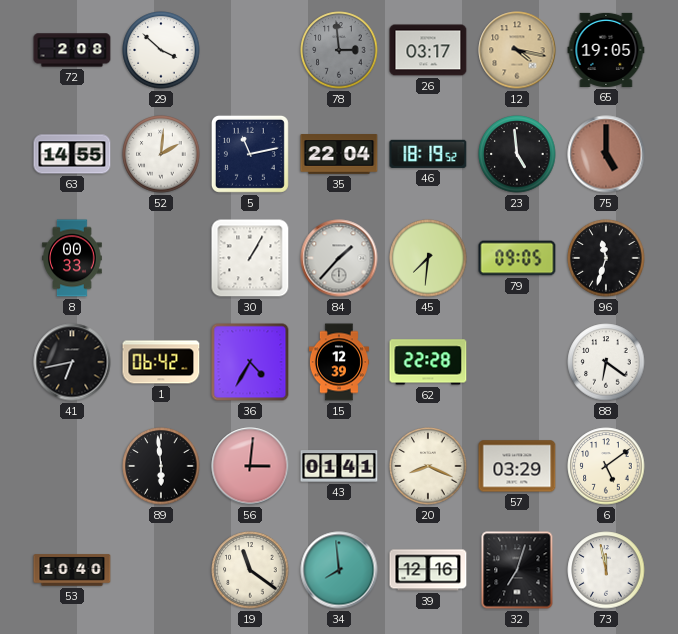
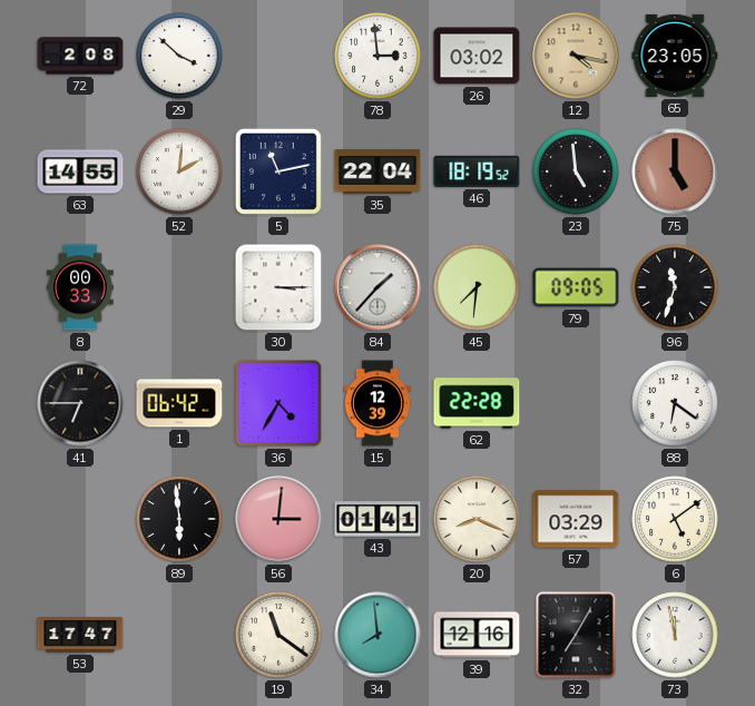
78 dial: grey -> white
26: 03:17 -> 03:02
65: 19:05 -> 23:05
30: 1:05 -> 3:15
41: 6:43 -> 6:45
53: 10:40 -> 17:47
32: 7:03 -> 7:05
